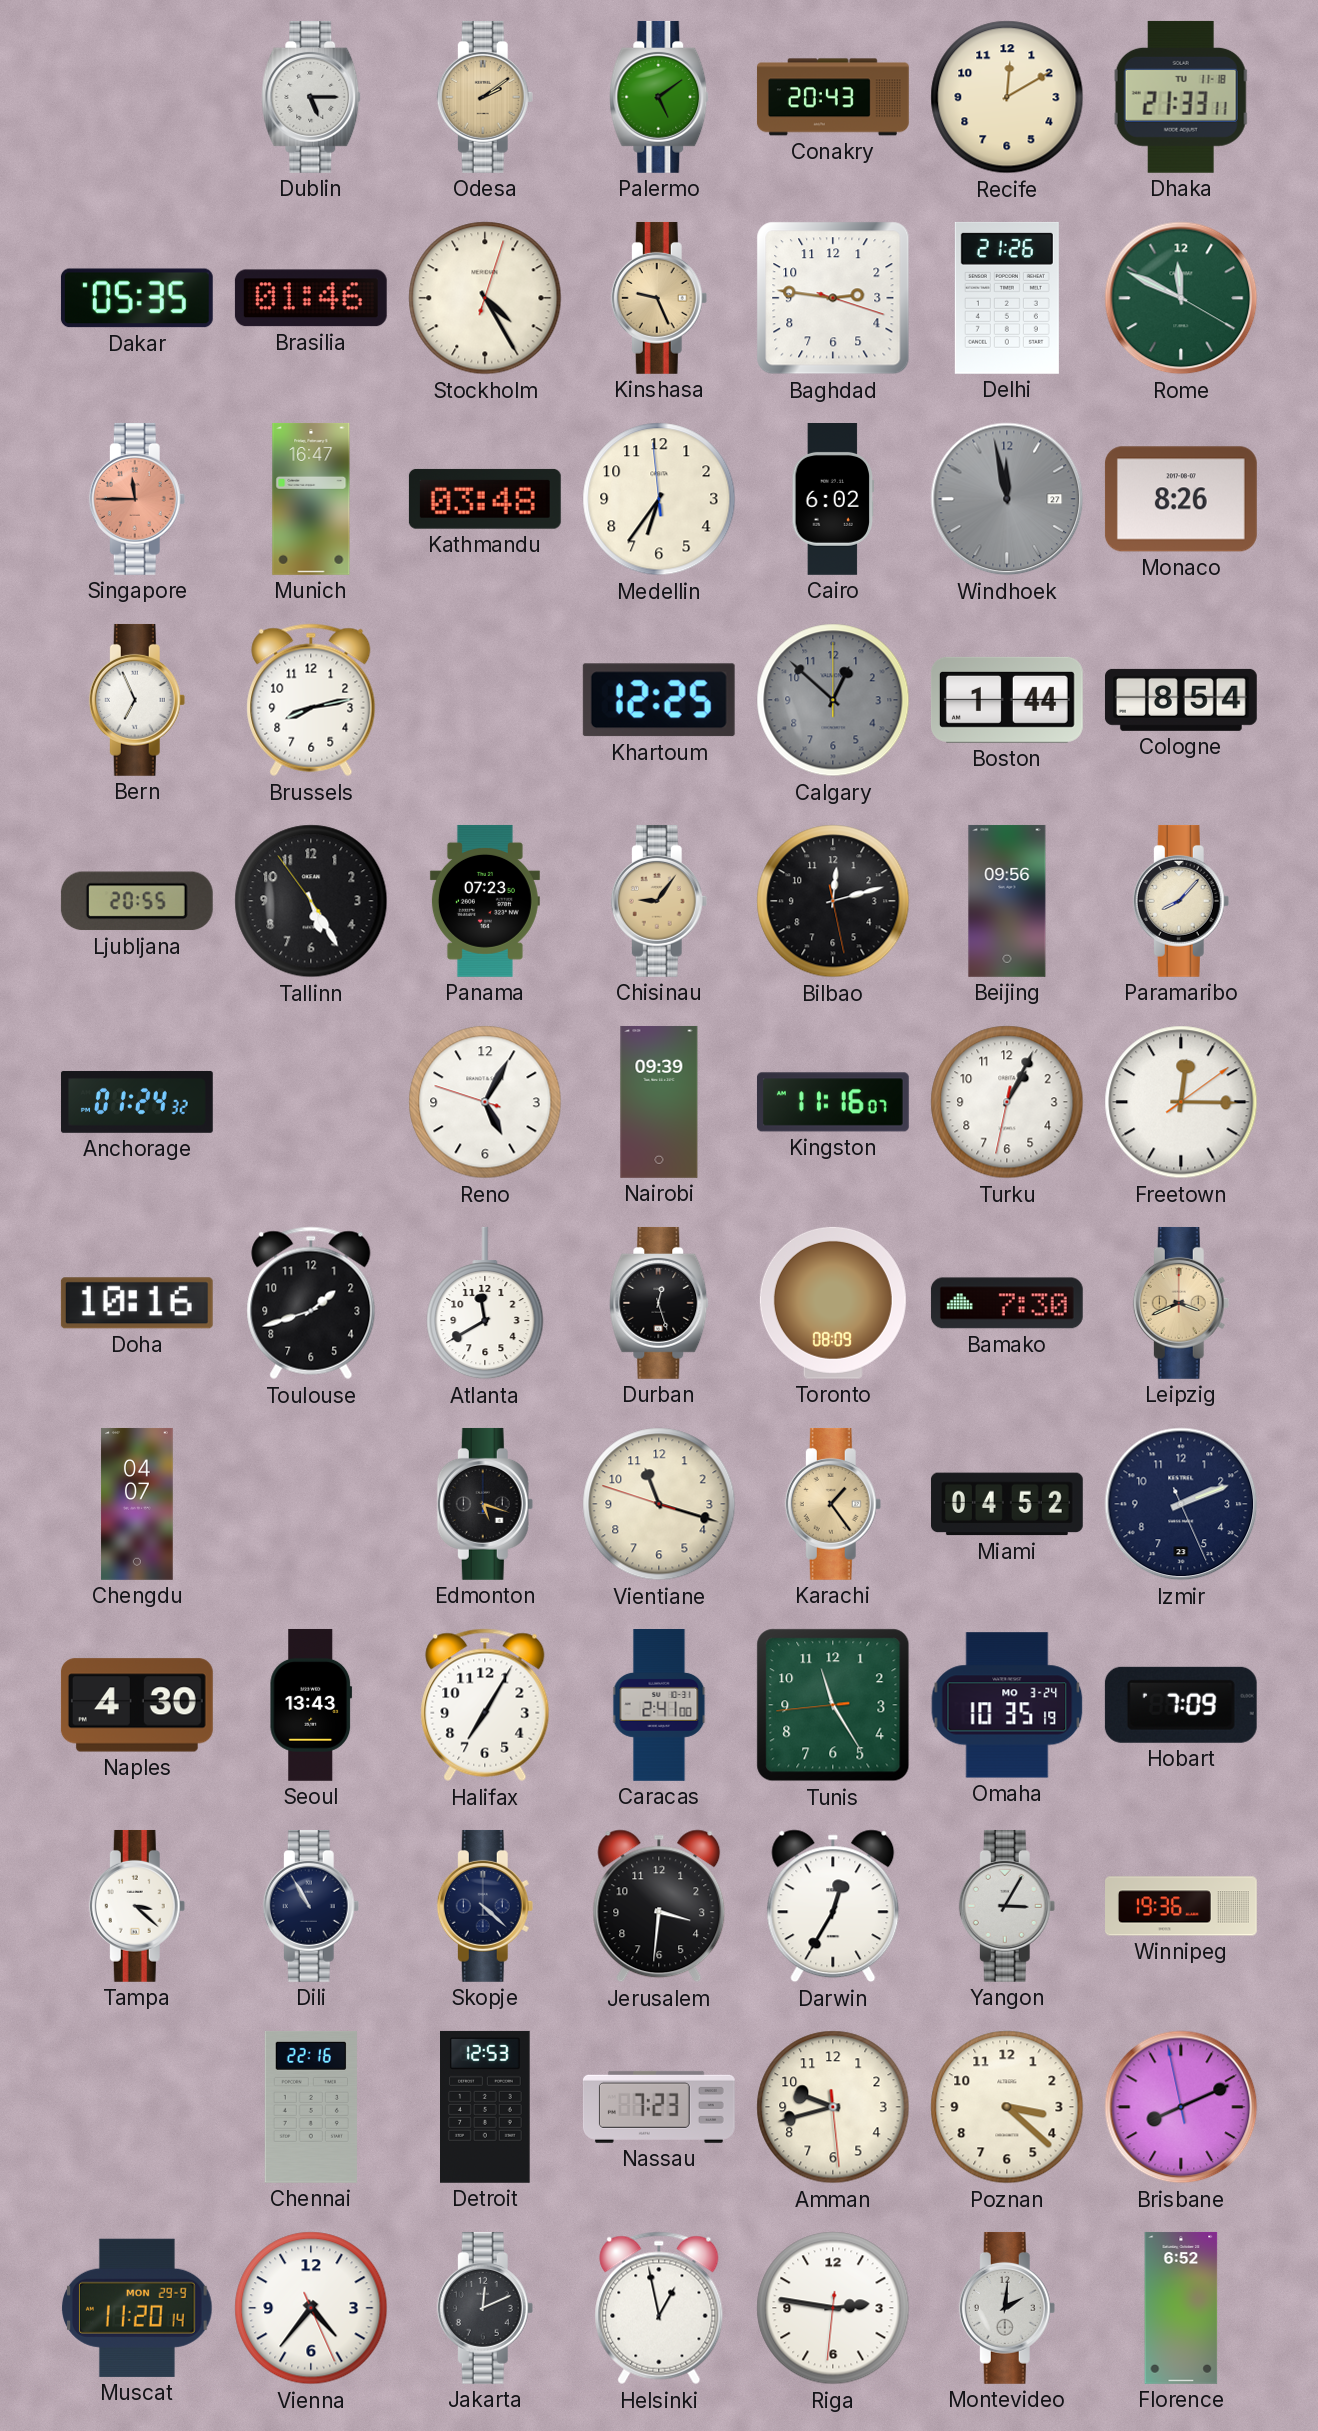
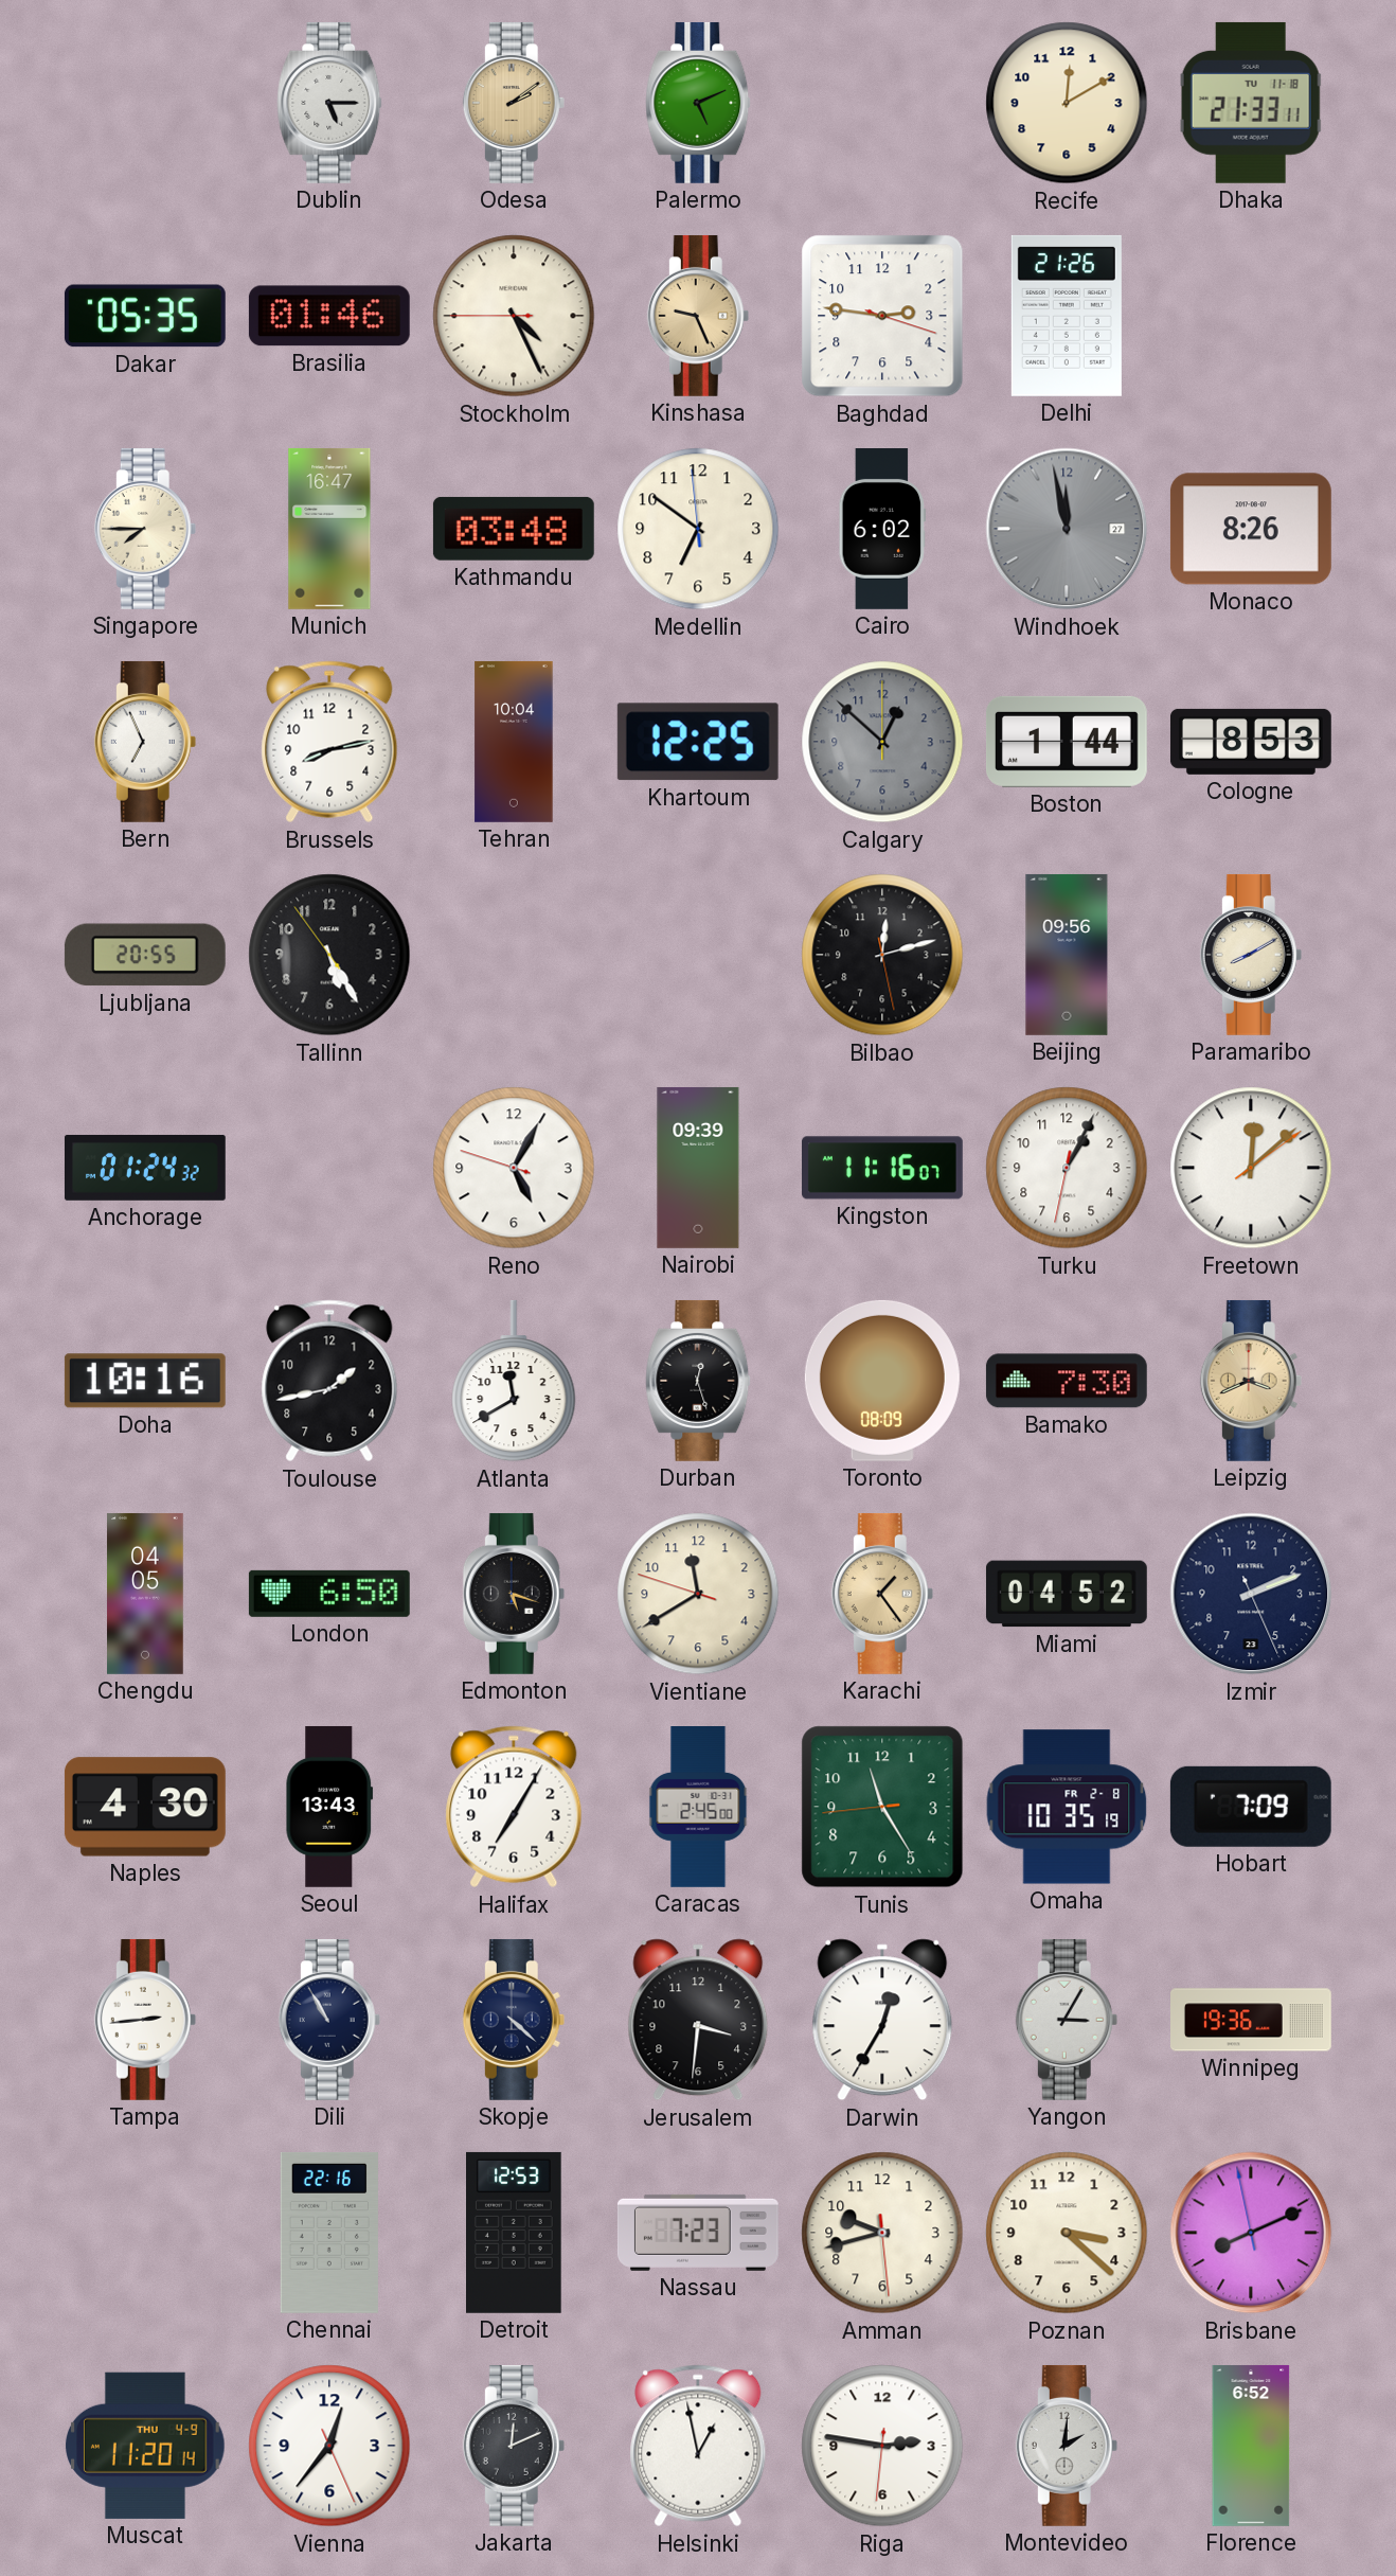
Palermo: 5:09 -> 5:11
Conakry: 20:43 -> none
Stockholm: 4:25:03 -> 4:25:45
Rome: 11:49 -> none
Singapore: 11:45 -> 7:45
Singapore dial: salmon -> cream
Medellin: 6:35 -> 6:50
Tehran: none -> 10:04
Cologne: 8:54 -> 8:53
Panama: 07:23 -> none
Chisinau: 9:06 -> none
Paramaribo: 8:07 -> 8:10
Freetown: 12:15 -> 12:08
Toulouse: 1:42 -> 1:43
Chengdu: 04:07 -> 04:05
London: none -> 6:50
Vientiane: 11:17 -> 11:39
Caracas: 2:41 -> 2:45
Omaha date: MO 3-24 -> FR 2-8
Tampa: 3:22 -> 2:44
Muscat date: MON 29-9 -> THU 4-9
Vienna: 4:36 -> 12:36
